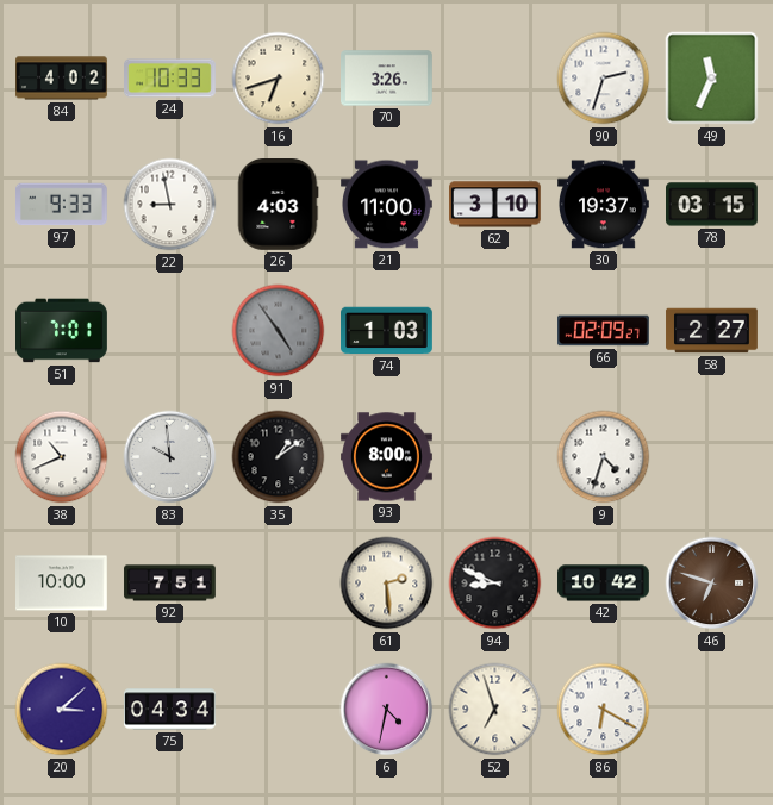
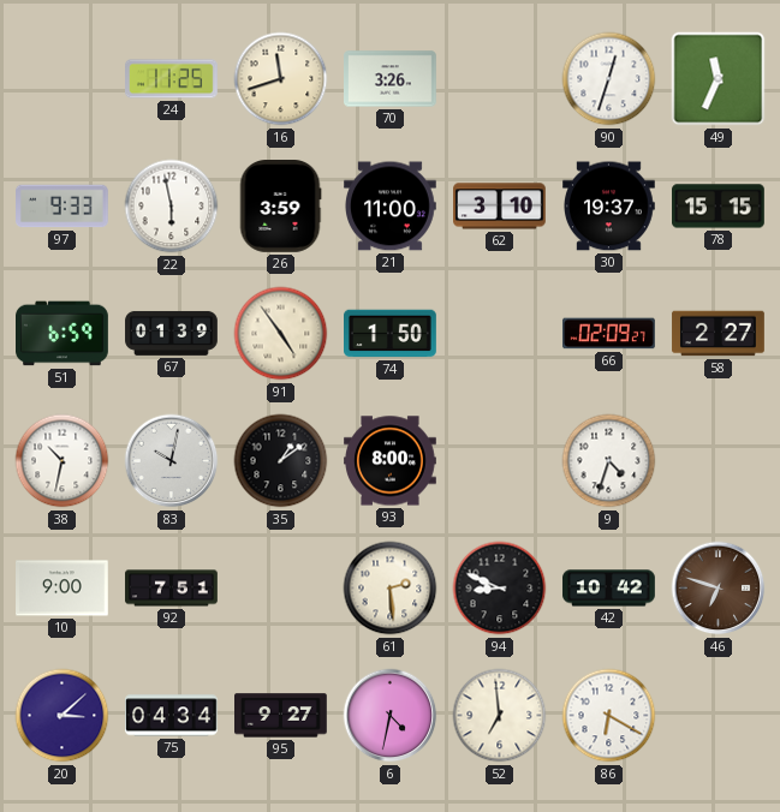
84: 4:02 -> none
24: 10:33 -> 11:25
16: 6:42 -> 11:42
90: 2:33 -> 12:33
22: 8:58 -> 5:58
26: 4:03 -> 3:59
78: 03:15 -> 15:15
51: 7:01 -> 6:59
67: none -> 01:39
91 dial: grey -> cream
74: 1:03 -> 1:50
38: 10:41 -> 10:32
83: 9:59 -> 10:02
10: 10:00 -> 9:00
95: none -> 9:27
52: 6:57 -> 6:59
